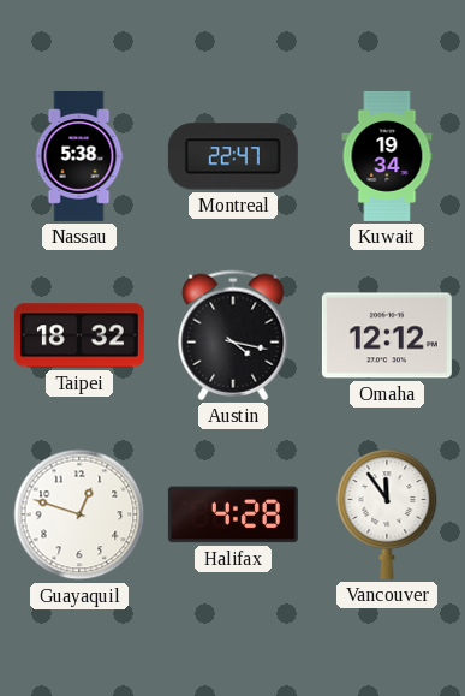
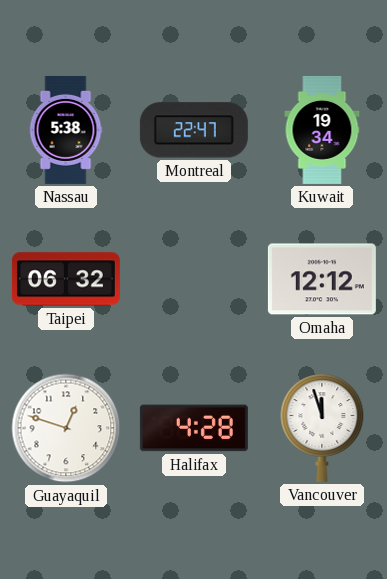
Taipei: 18:32 -> 06:32
Austin: 4:17 -> none
Vancouver: 11:54 -> 11:57
